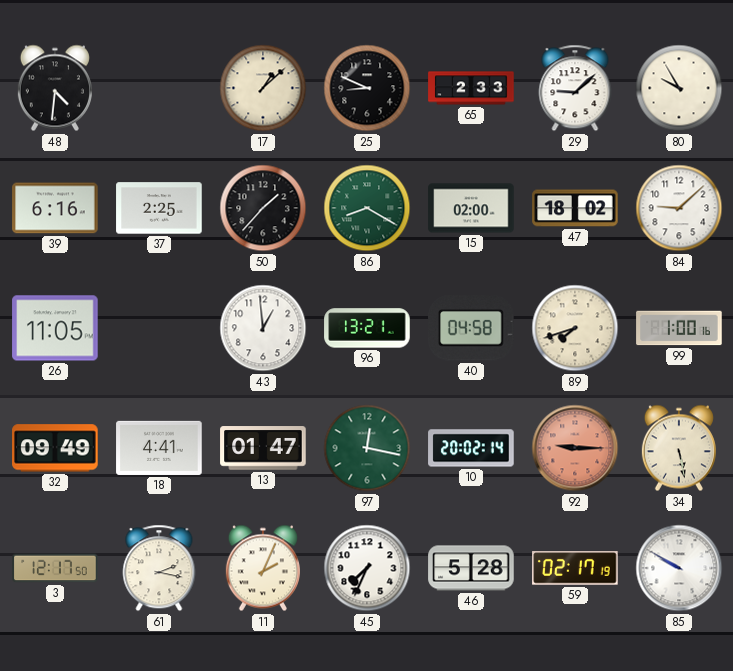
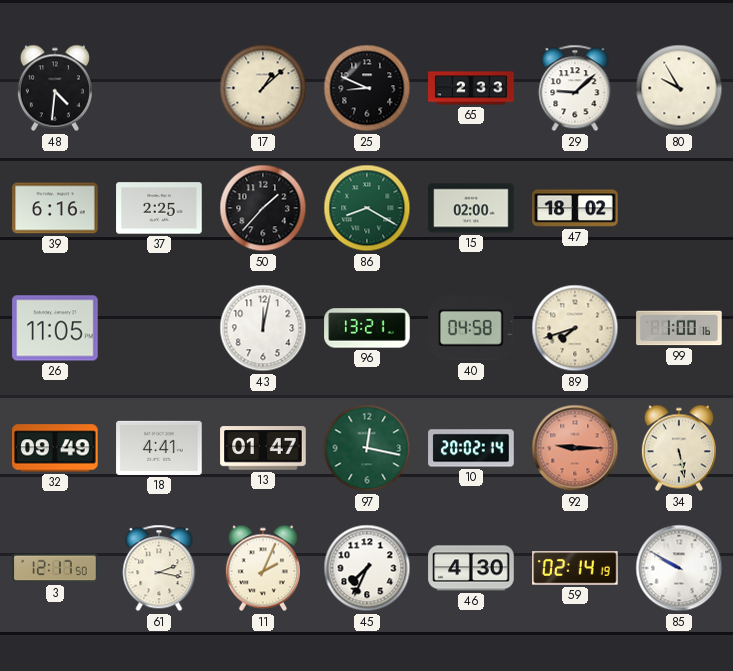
84: 9:08 -> none
43: 12:59 -> 12:02
46: 5:28 -> 4:30
59: 02:17 -> 02:14
